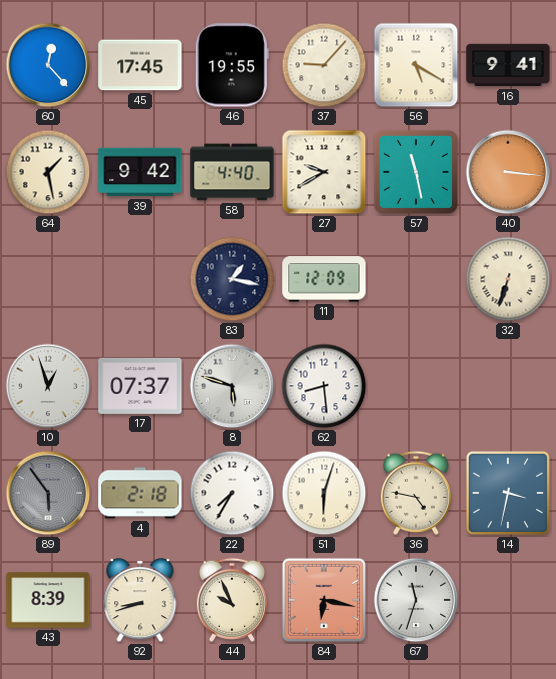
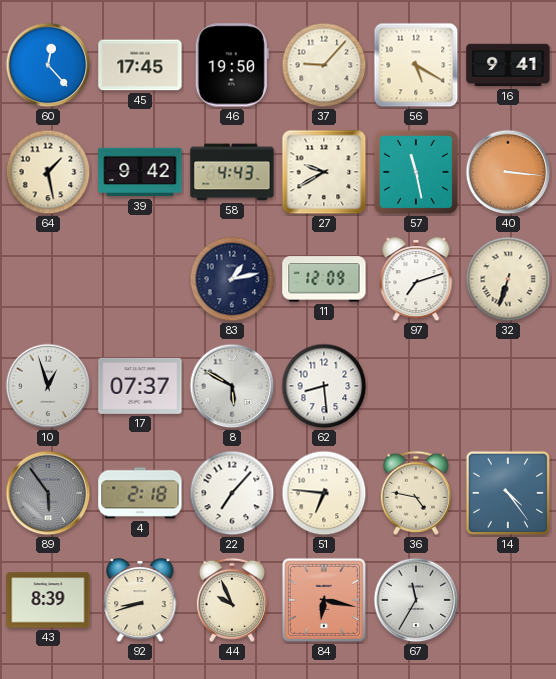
46: 19:55 -> 19:50
58: 4:40 -> 4:43
83: 1:17 -> 1:13
97: none -> 7:12
8: 5:48 -> 5:50
22: 7:35 -> 7:07
51: 6:03 -> 6:46
14: 3:32 -> 4:24
67: 11:33 -> 11:35
